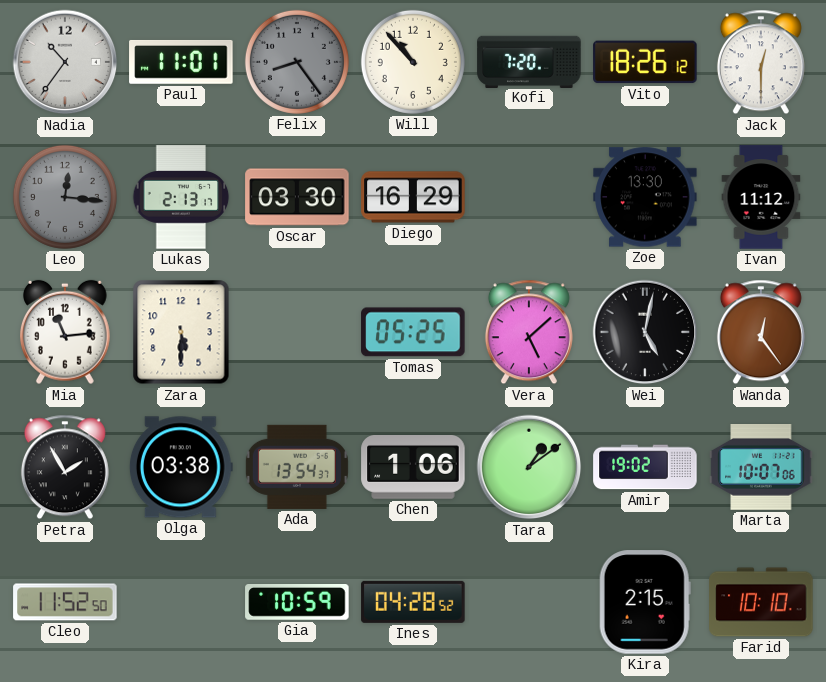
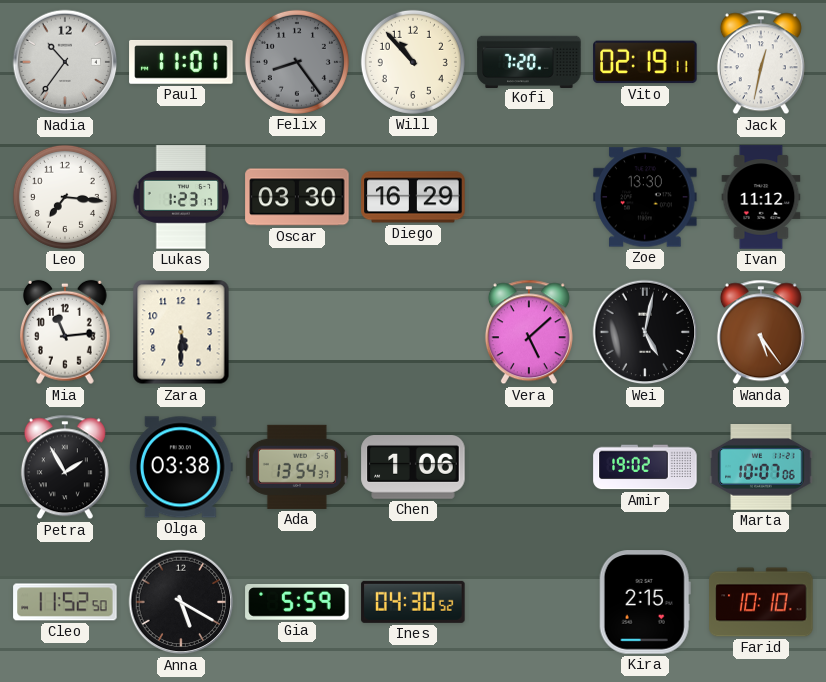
Vito: 18:26 -> 02:19
Jack: 12:30 -> 12:32
Leo: 12:16 -> 7:16
Leo dial: grey -> white
Lukas: 2:13 -> 1:23
Tomas: 05:25 -> none
Wanda: 12:24 -> 5:24
Tara: 1:09 -> none
Anna: none -> 5:20
Gia: 10:59 -> 5:59
Ines: 04:28 -> 04:30
